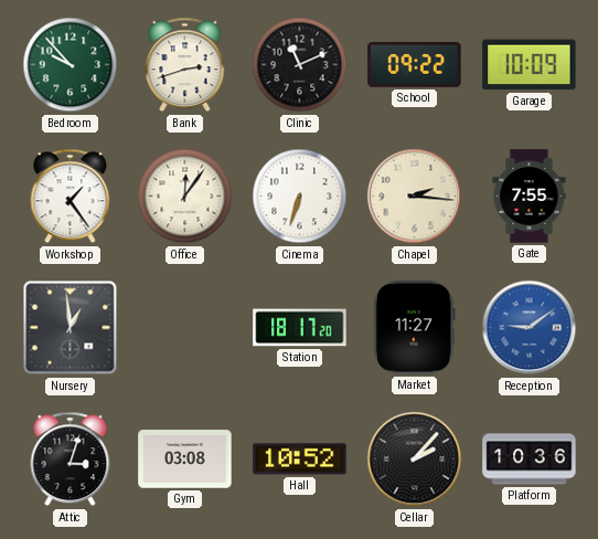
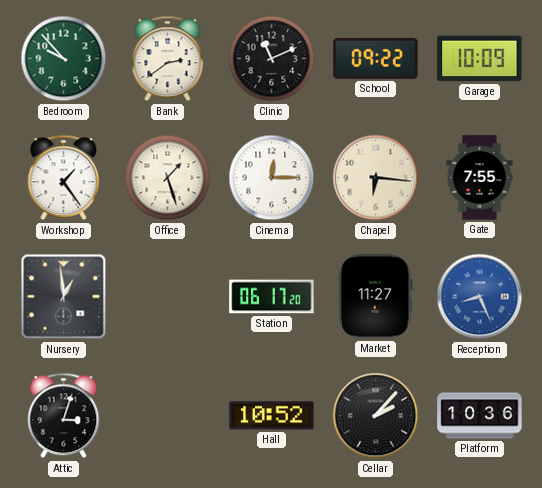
Bank: 2:42 -> 2:39
Office: 12:06 -> 1:27
Cinema: 6:33 -> 12:15
Chapel: 2:16 -> 6:16
Station: 18:17 -> 06:17
Reception: 9:09 -> 8:26
Gym: 03:08 -> none
